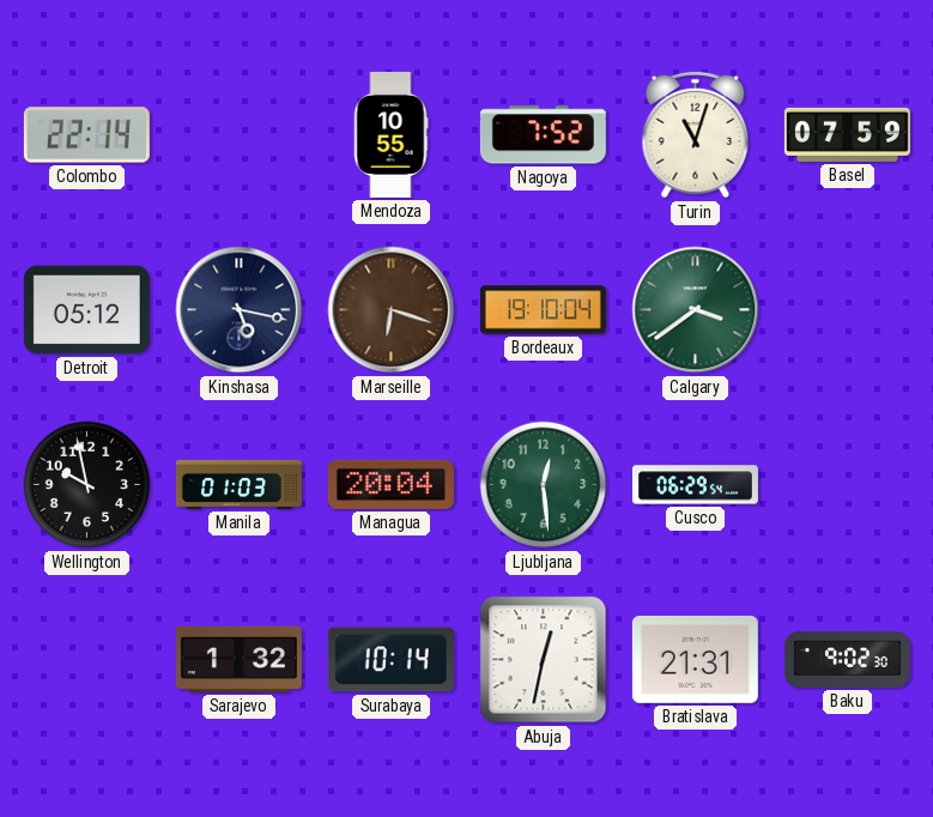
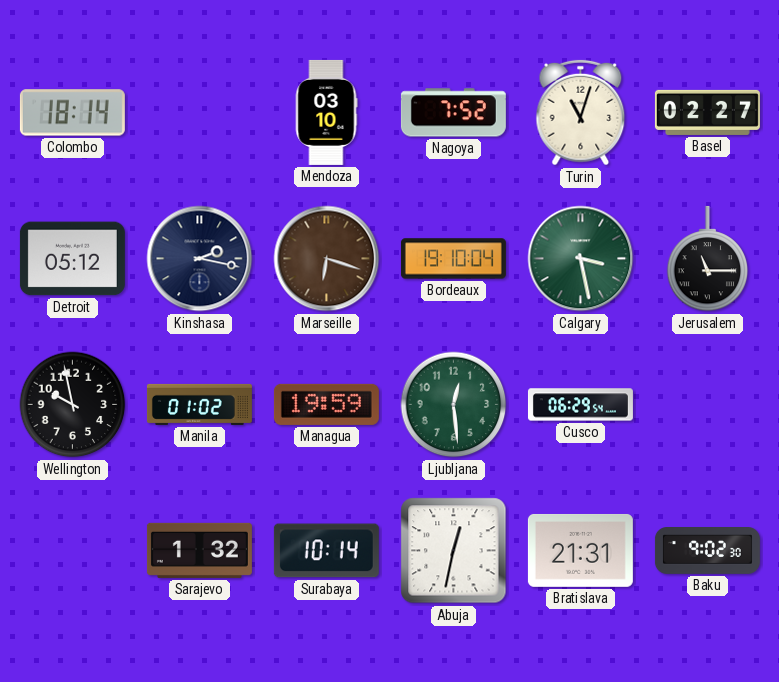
Colombo: 22:14 -> 18:14
Mendoza: 10:55 -> 03:10
Basel: 07:59 -> 02:27
Kinshasa: 5:17 -> 2:17
Calgary: 3:39 -> 3:28
Jerusalem: none -> 11:15
Manila: 01:03 -> 01:02
Managua: 20:04 -> 19:59
